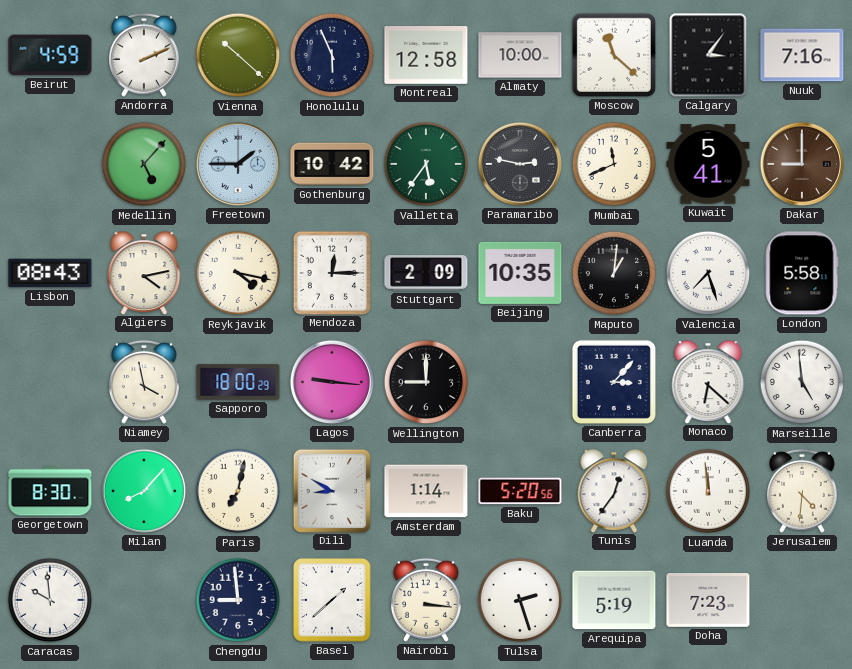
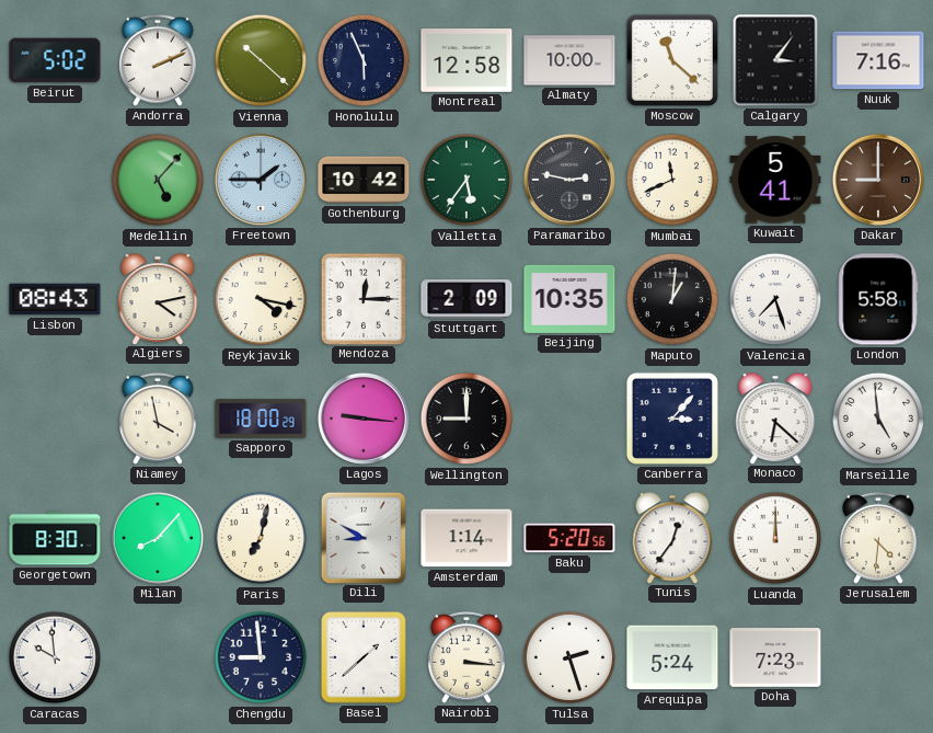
Beirut: 4:59 -> 5:02
Luanda: 11:59 -> 12:00
Arequipa: 5:19 -> 5:24
